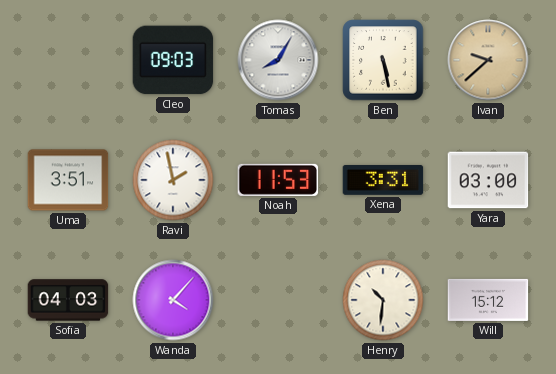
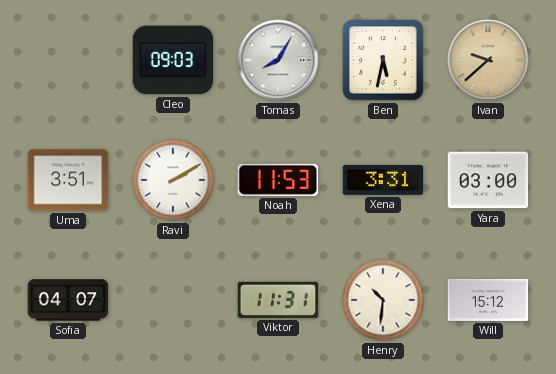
Ben: 5:28 -> 5:32
Ravi: 1:58 -> 2:10
Sofia: 04:03 -> 04:07
Wanda: 4:07 -> none
Viktor: none -> 11:31
